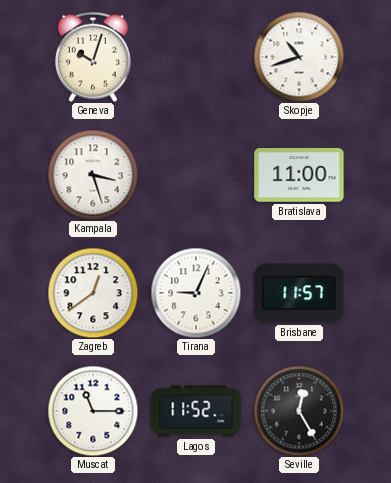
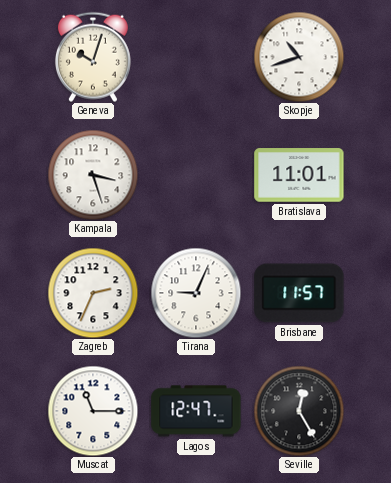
Bratislava: 11:00 -> 11:01
Zagreb: 12:39 -> 2:34
Lagos: 11:52 -> 12:47
